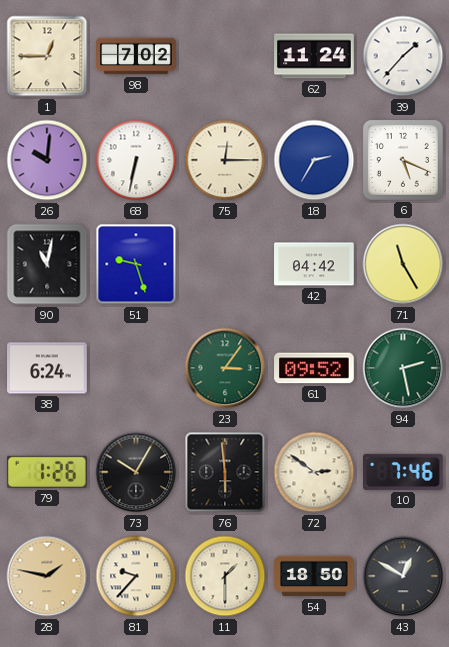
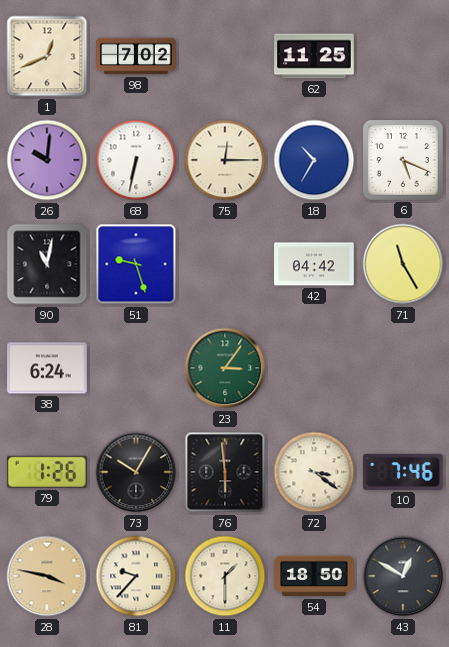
1: 12:45 -> 12:41
62: 11:24 -> 11:25
39: 1:37 -> none
18: 2:35 -> 10:35
61: 09:52 -> none
94: 2:28 -> none
72: 2:51 -> 3:21
28: 1:47 -> 3:47
